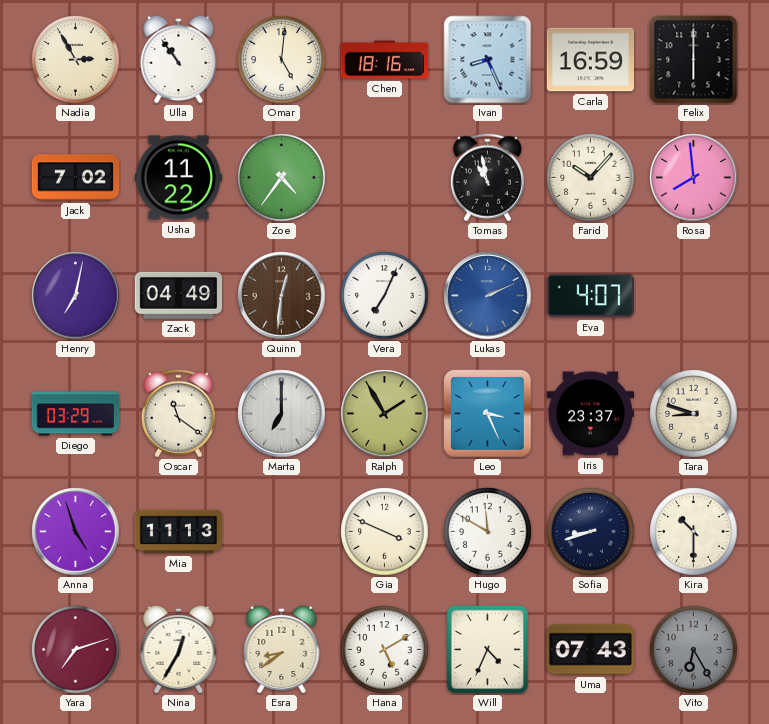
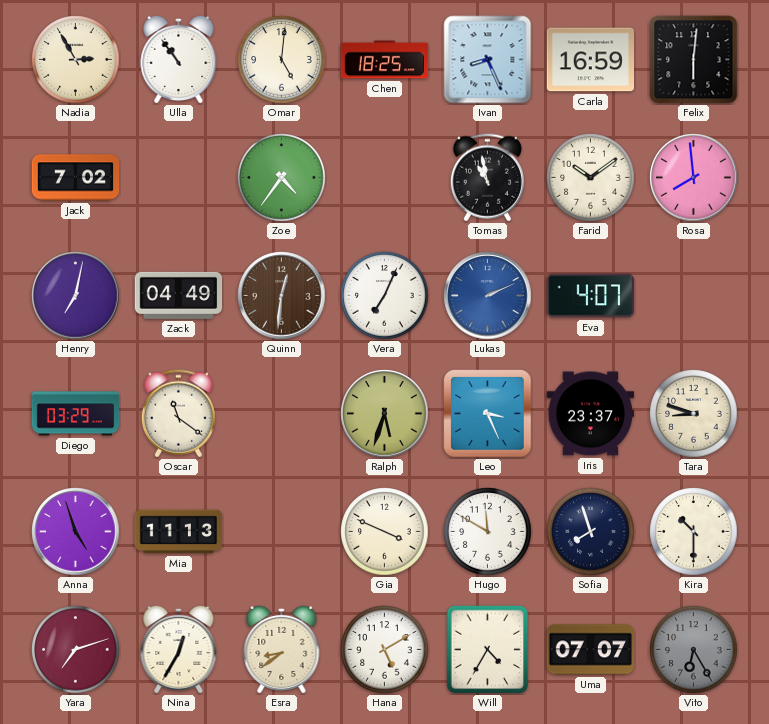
Chen: 18:16 -> 18:25
Felix: 6:00 -> 6:01
Usha: 11:22 -> none
Farid: 10:07 -> 10:09
Marta: 7:00 -> none
Ralph: 1:55 -> 5:33
Sofia: 8:42 -> 7:57
Will: 4:34 -> 4:35
Uma: 07:43 -> 07:07
